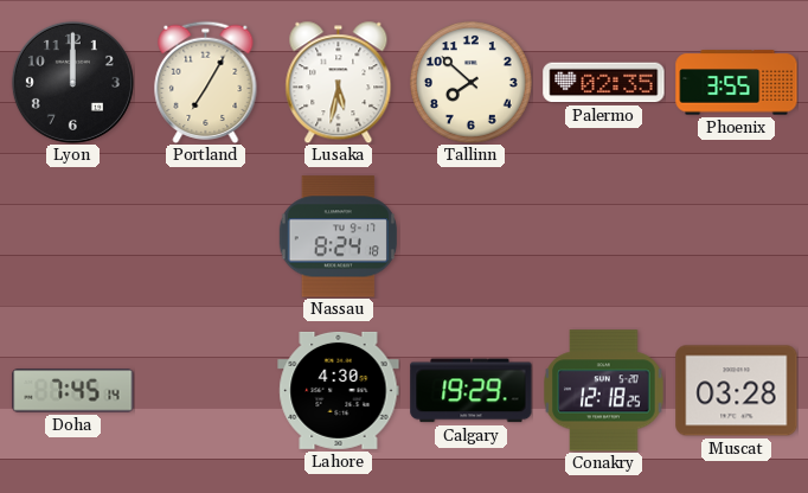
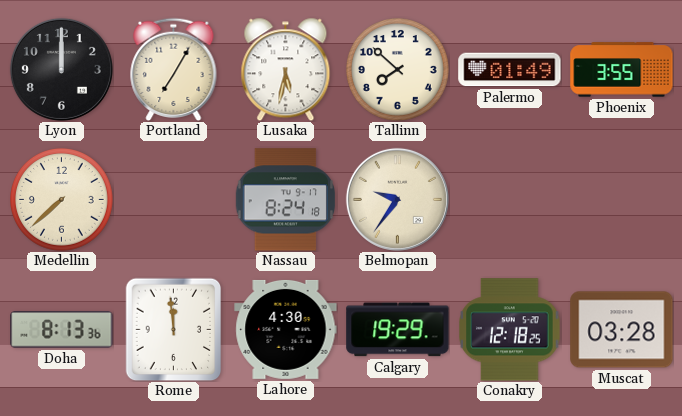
Palermo: 02:35 -> 01:49
Medellin: none -> 7:38
Belmopan: none -> 9:36
Doha: 7:45 -> 8:13
Rome: none -> 11:59
